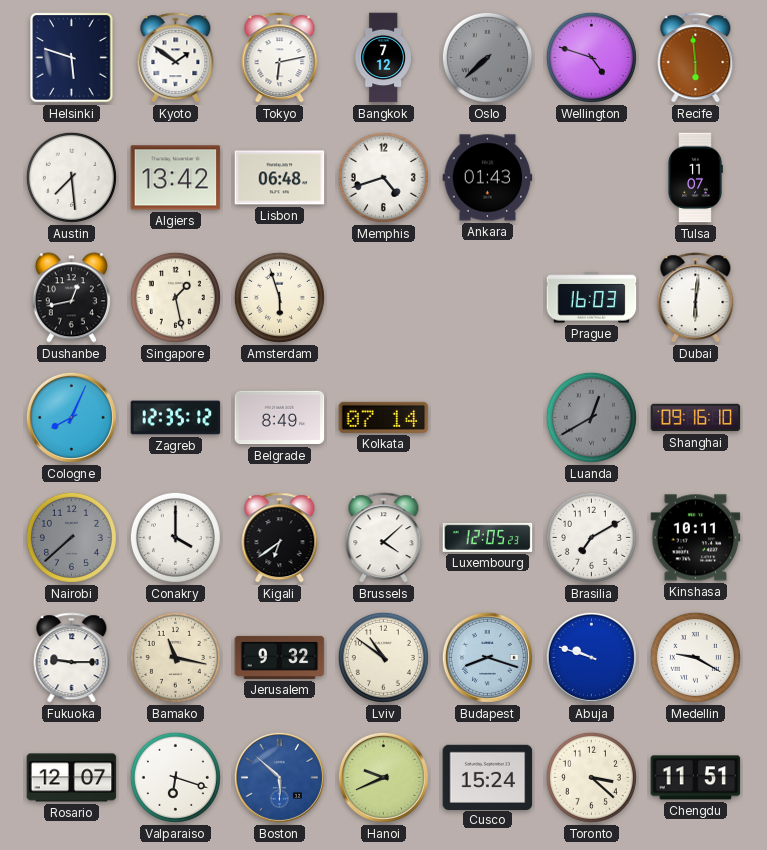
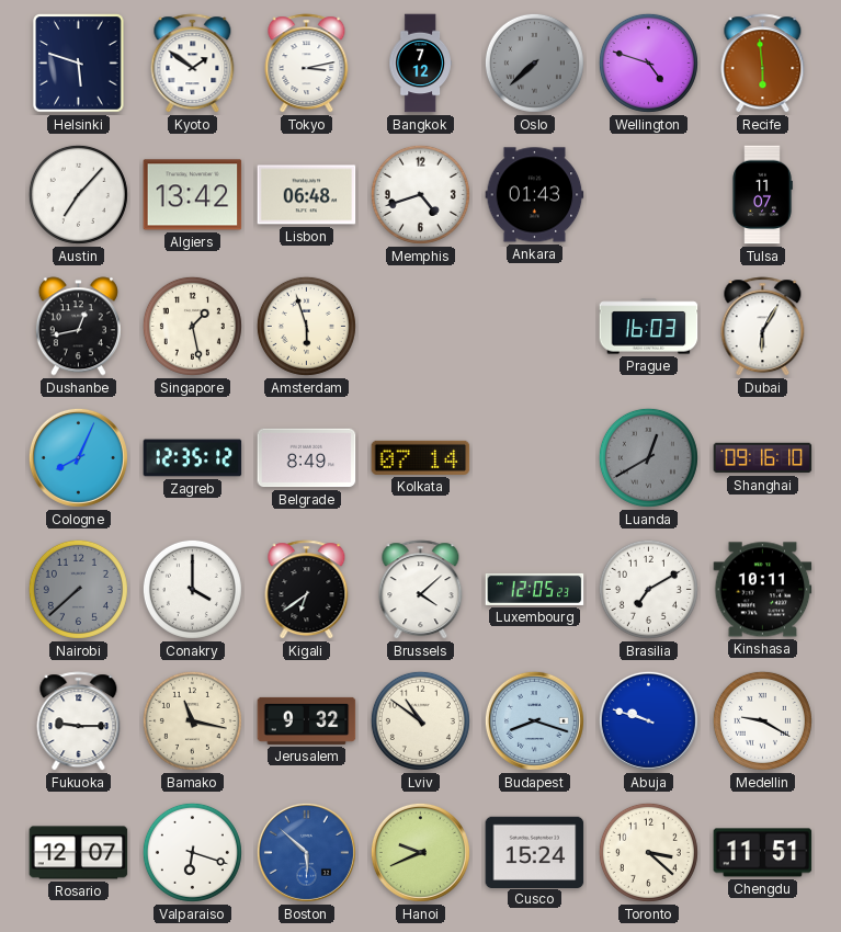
Tokyo: 6:13 -> 3:13
Austin: 7:29 -> 7:07
Dubai: 6:01 -> 6:05
